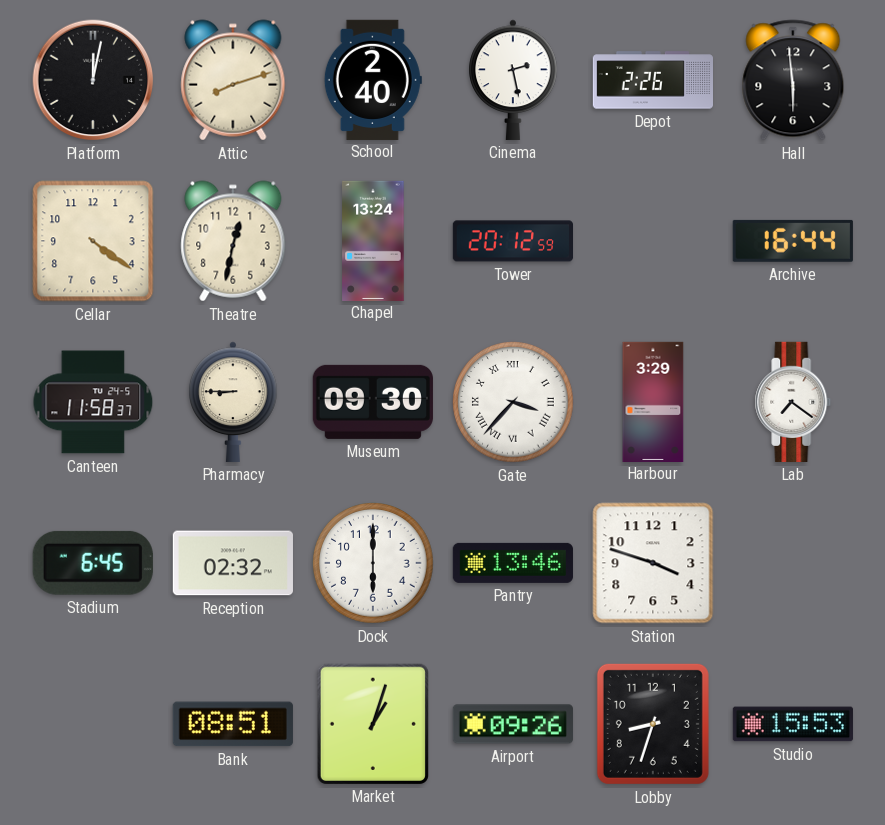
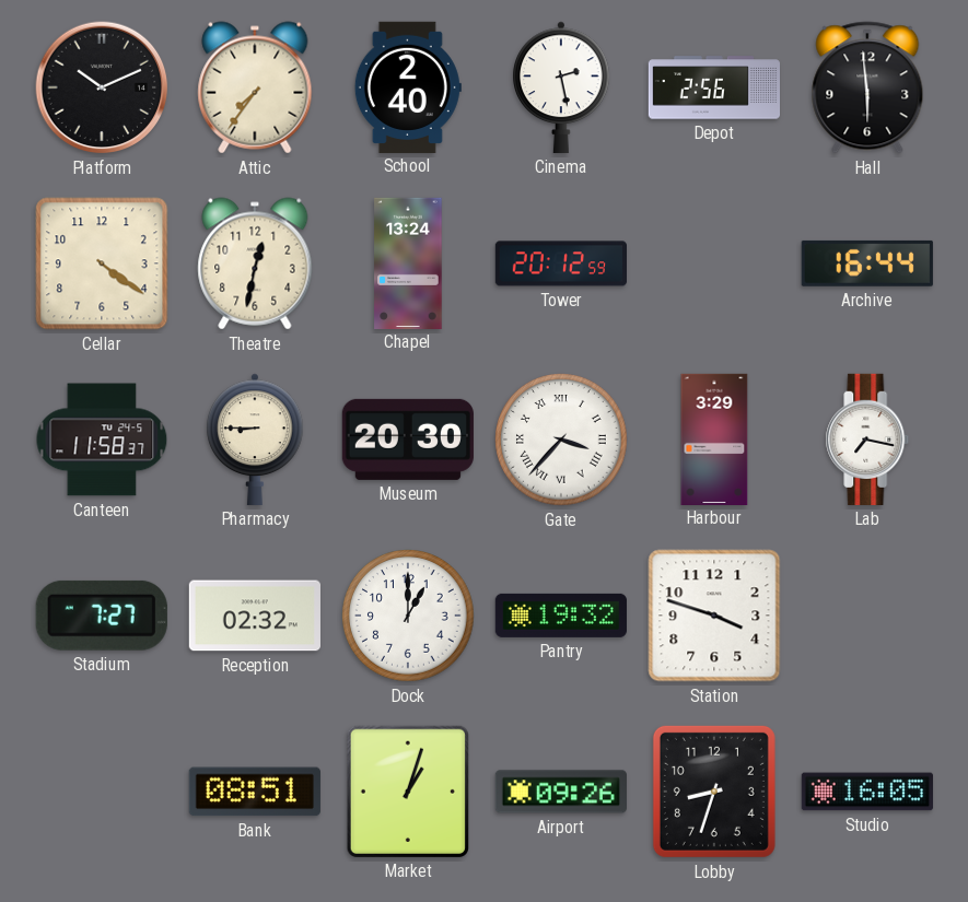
Platform: 12:02 -> 10:11
Attic: 8:12 -> 7:36
Depot: 2:26 -> 2:56
Museum: 09:30 -> 20:30
Lab: 7:21 -> 7:17
Stadium: 6:45 -> 7:27
Dock: 6:00 -> 1:00
Pantry: 13:46 -> 19:32
Studio: 15:53 -> 16:05
